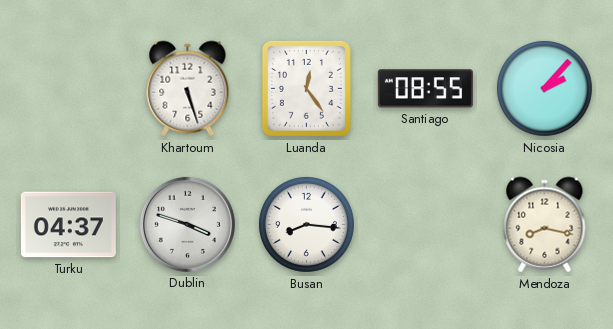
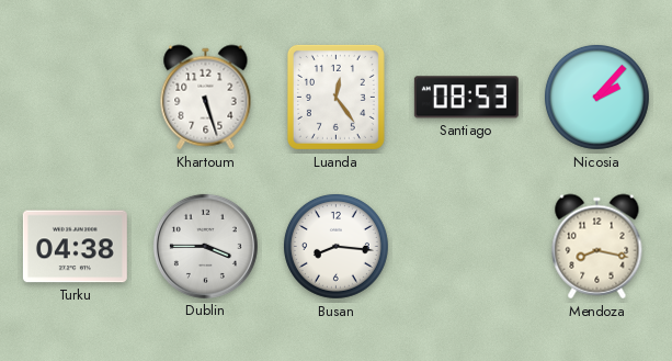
Santiago: 08:55 -> 08:53
Turku: 04:37 -> 04:38
Dublin: 3:48 -> 3:45
